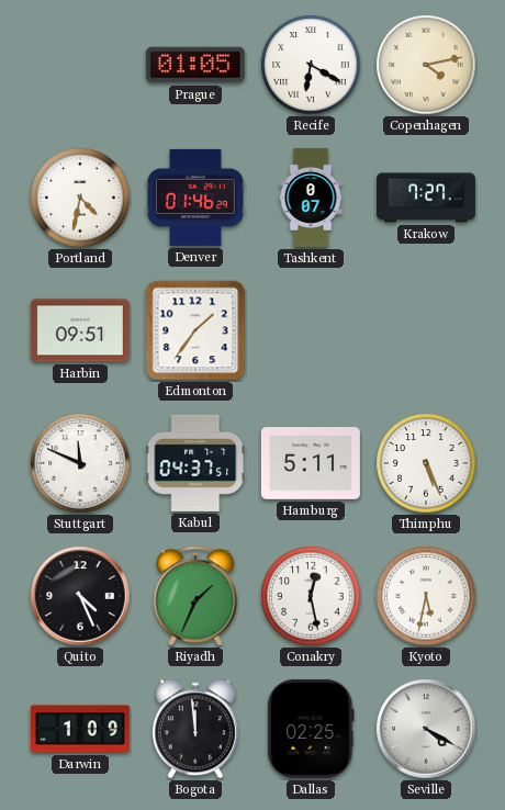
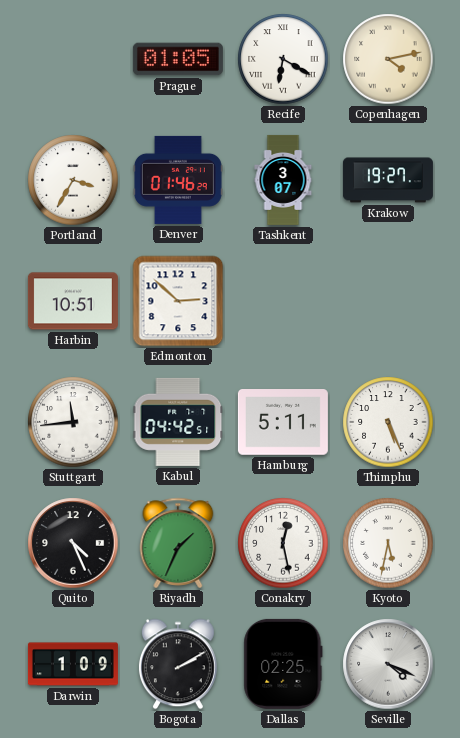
Portland: 4:32 -> 3:35
Tashkent: 0:07 -> 3:07
Krakow: 7:27 -> 19:27
Harbin: 09:51 -> 10:51
Edmonton: 1:36 -> 2:52
Stuttgart: 11:49 -> 11:44
Kabul: 04:37 -> 04:42
Bogota: 11:59 -> 2:10
Seville: 4:20 -> 4:19
